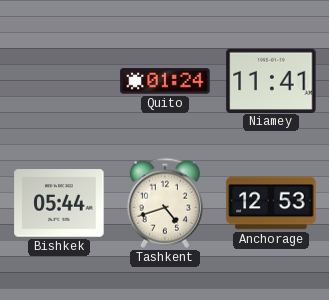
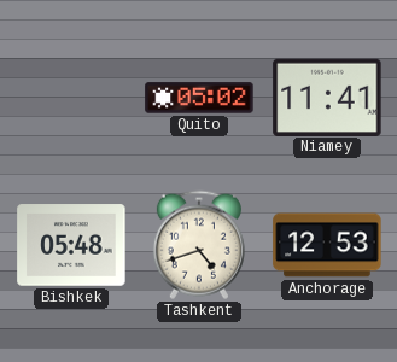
Quito: 01:24 -> 05:02
Bishkek: 05:44 -> 05:48
